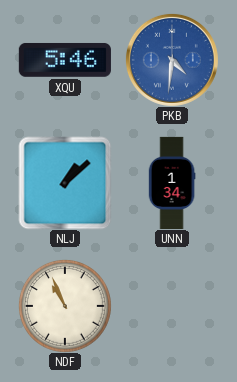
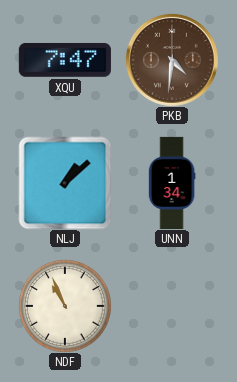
XQU: 5:46 -> 7:47
PKB dial: blue -> brown
